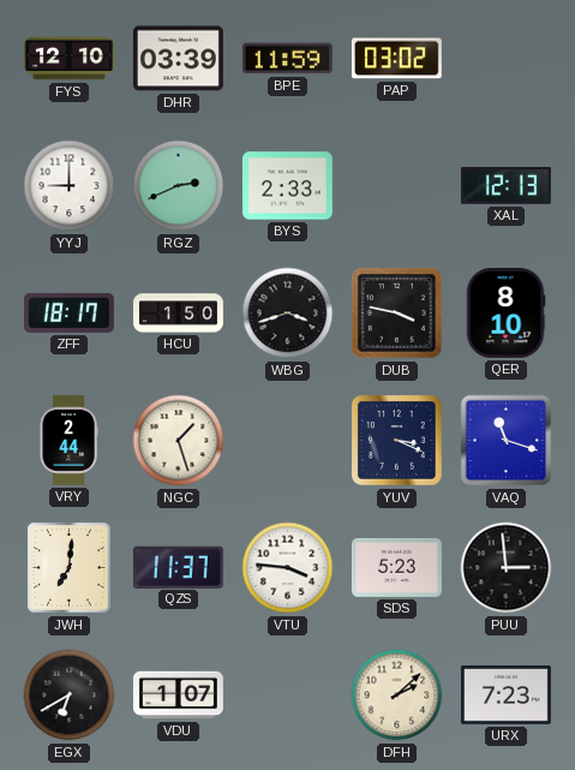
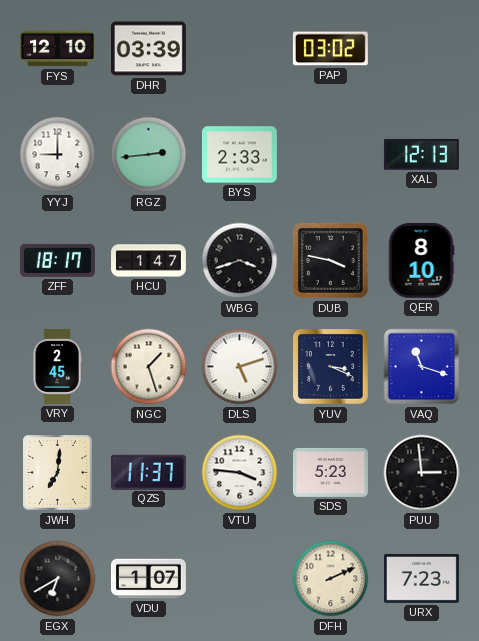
BPE: 11:59 -> none
RGZ: 2:41 -> 2:44
HCU: 1:50 -> 1:47
VRY: 2:44 -> 2:45
DLS: none -> 5:12
DFH: 2:08 -> 2:11
